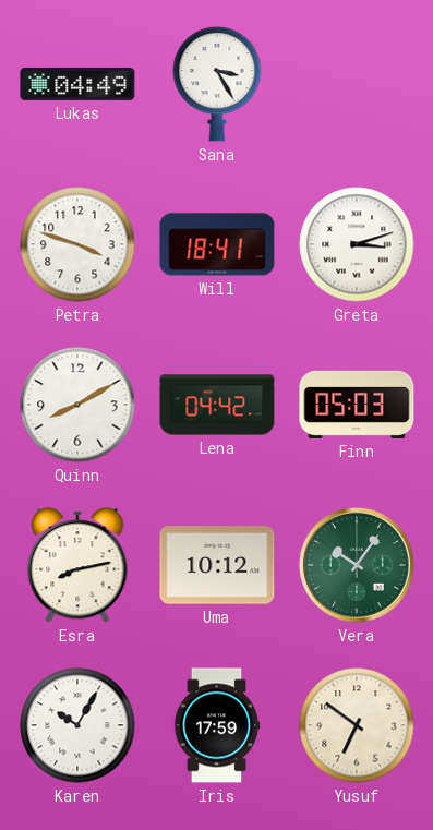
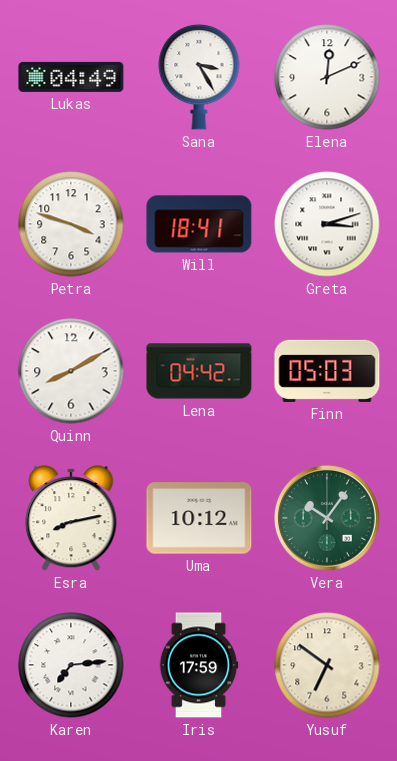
Elena: none -> 12:11
Karen: 10:05 -> 7:14
